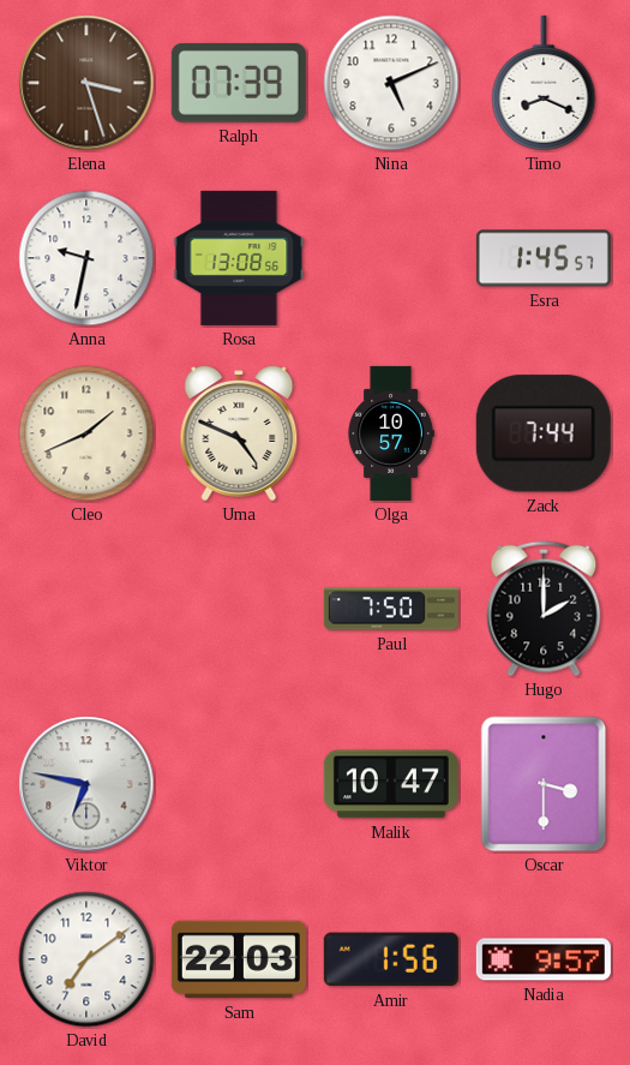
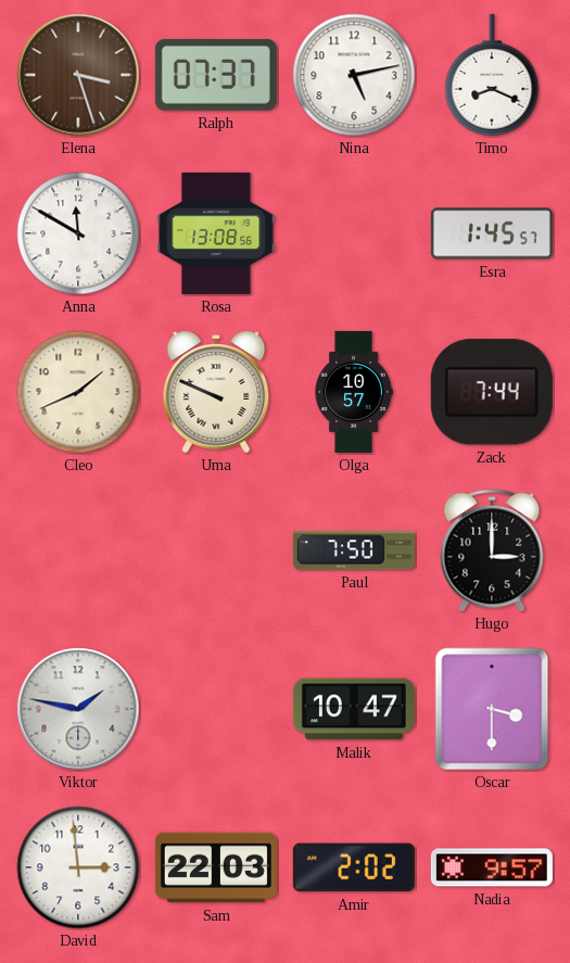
Ralph: 07:39 -> 07:37
Nina: 5:11 -> 5:13
Anna: 9:32 -> 11:50
Uma: 4:49 -> 9:49
Hugo: 2:00 -> 3:00
Viktor: 6:47 -> 1:47
David: 7:09 -> 2:59
Amir: 1:56 -> 2:02
